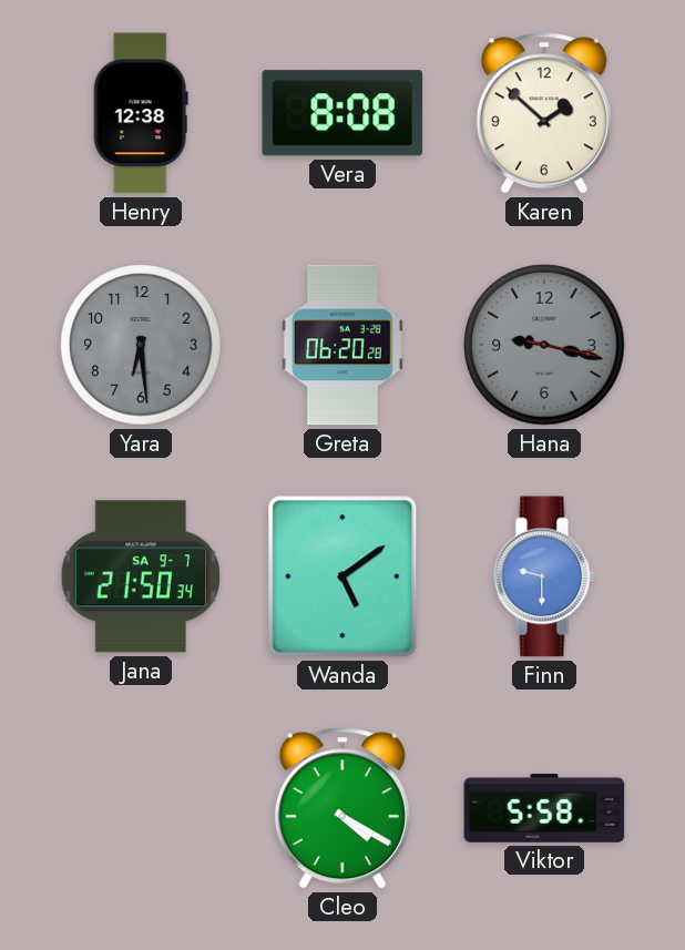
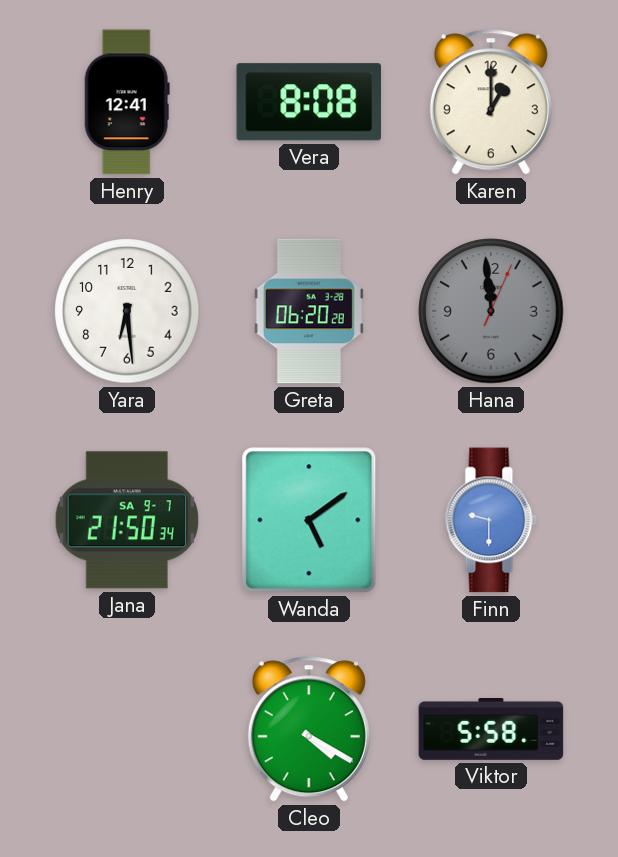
Henry: 12:38 -> 12:41
Karen: 1:52 -> 1:00
Yara dial: grey -> white
Hana: 9:17 -> 11:59
